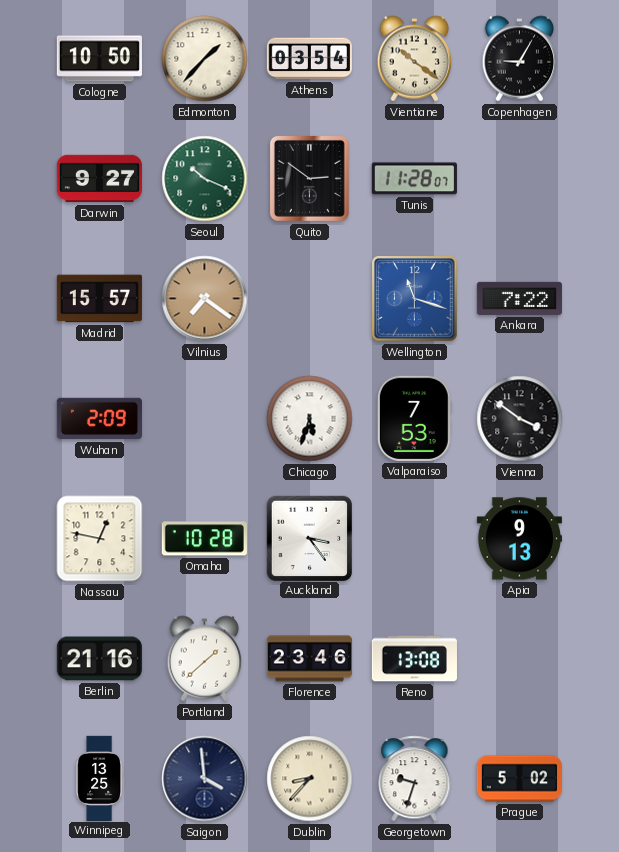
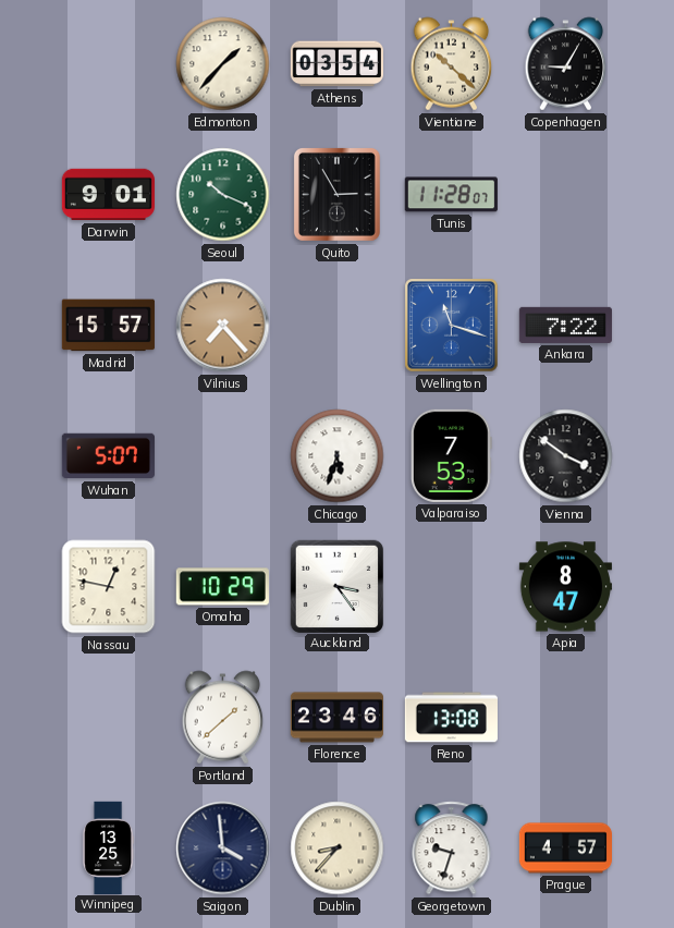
Cologne: 10:50 -> none
Vientiane: 10:21 -> 10:22
Darwin: 9:27 -> 9:01
Quito: 2:51 -> 2:55
Vilnius: 7:21 -> 7:23
Wuhan: 2:09 -> 5:07
Omaha: 10:28 -> 10:29
Apia: 9:13 -> 8:47
Berlin: 21:16 -> none
Prague: 5:02 -> 4:57
